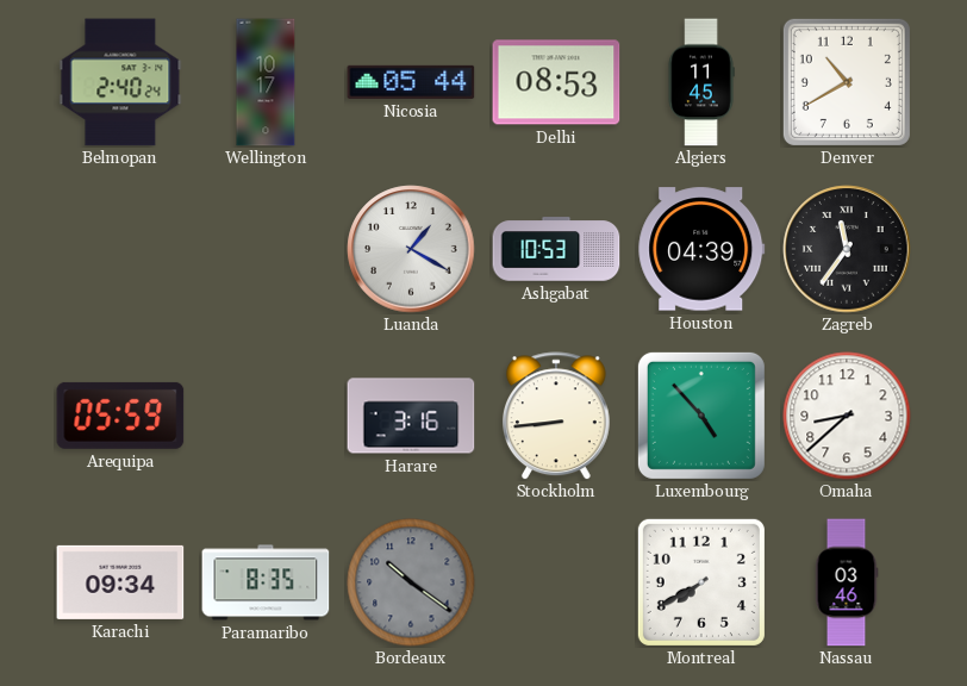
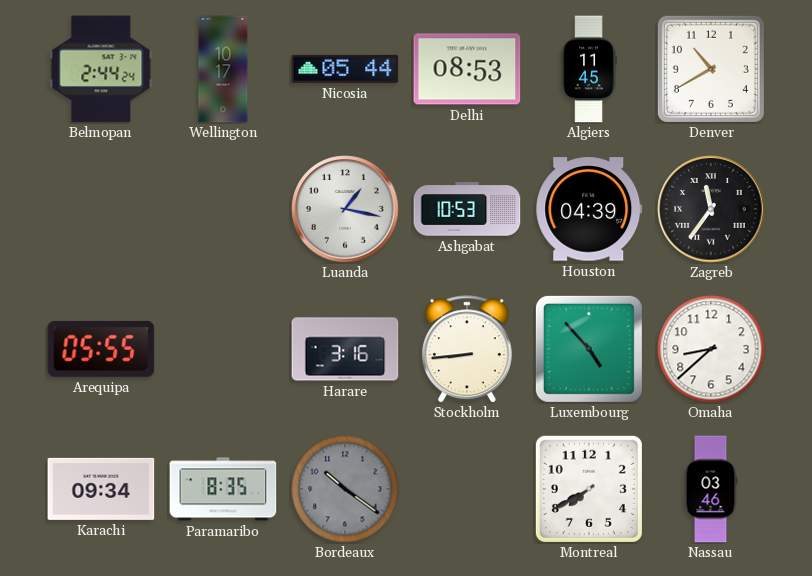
Belmopan: 2:40 -> 2:44
Luanda: 1:20 -> 1:17
Arequipa: 05:59 -> 05:55
